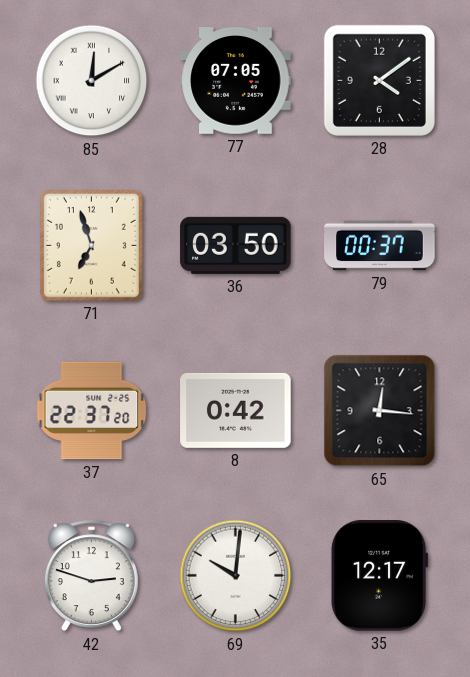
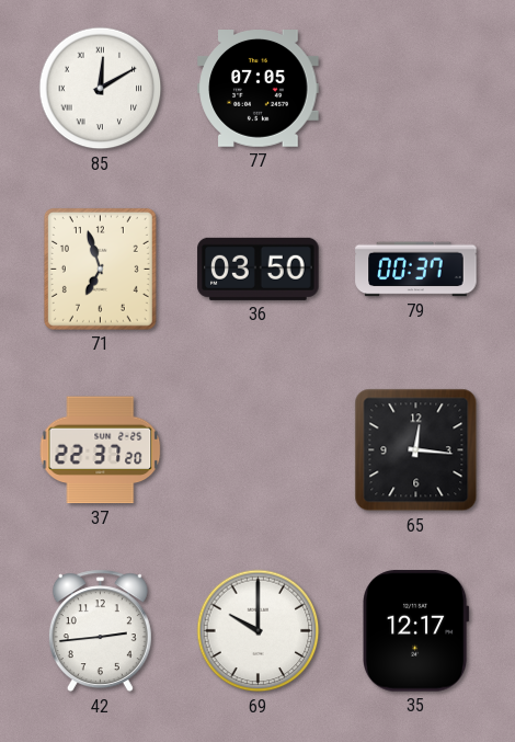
28: 4:09 -> none
8: 0:42 -> none
42: 2:48 -> 2:44
69: 10:01 -> 10:00
